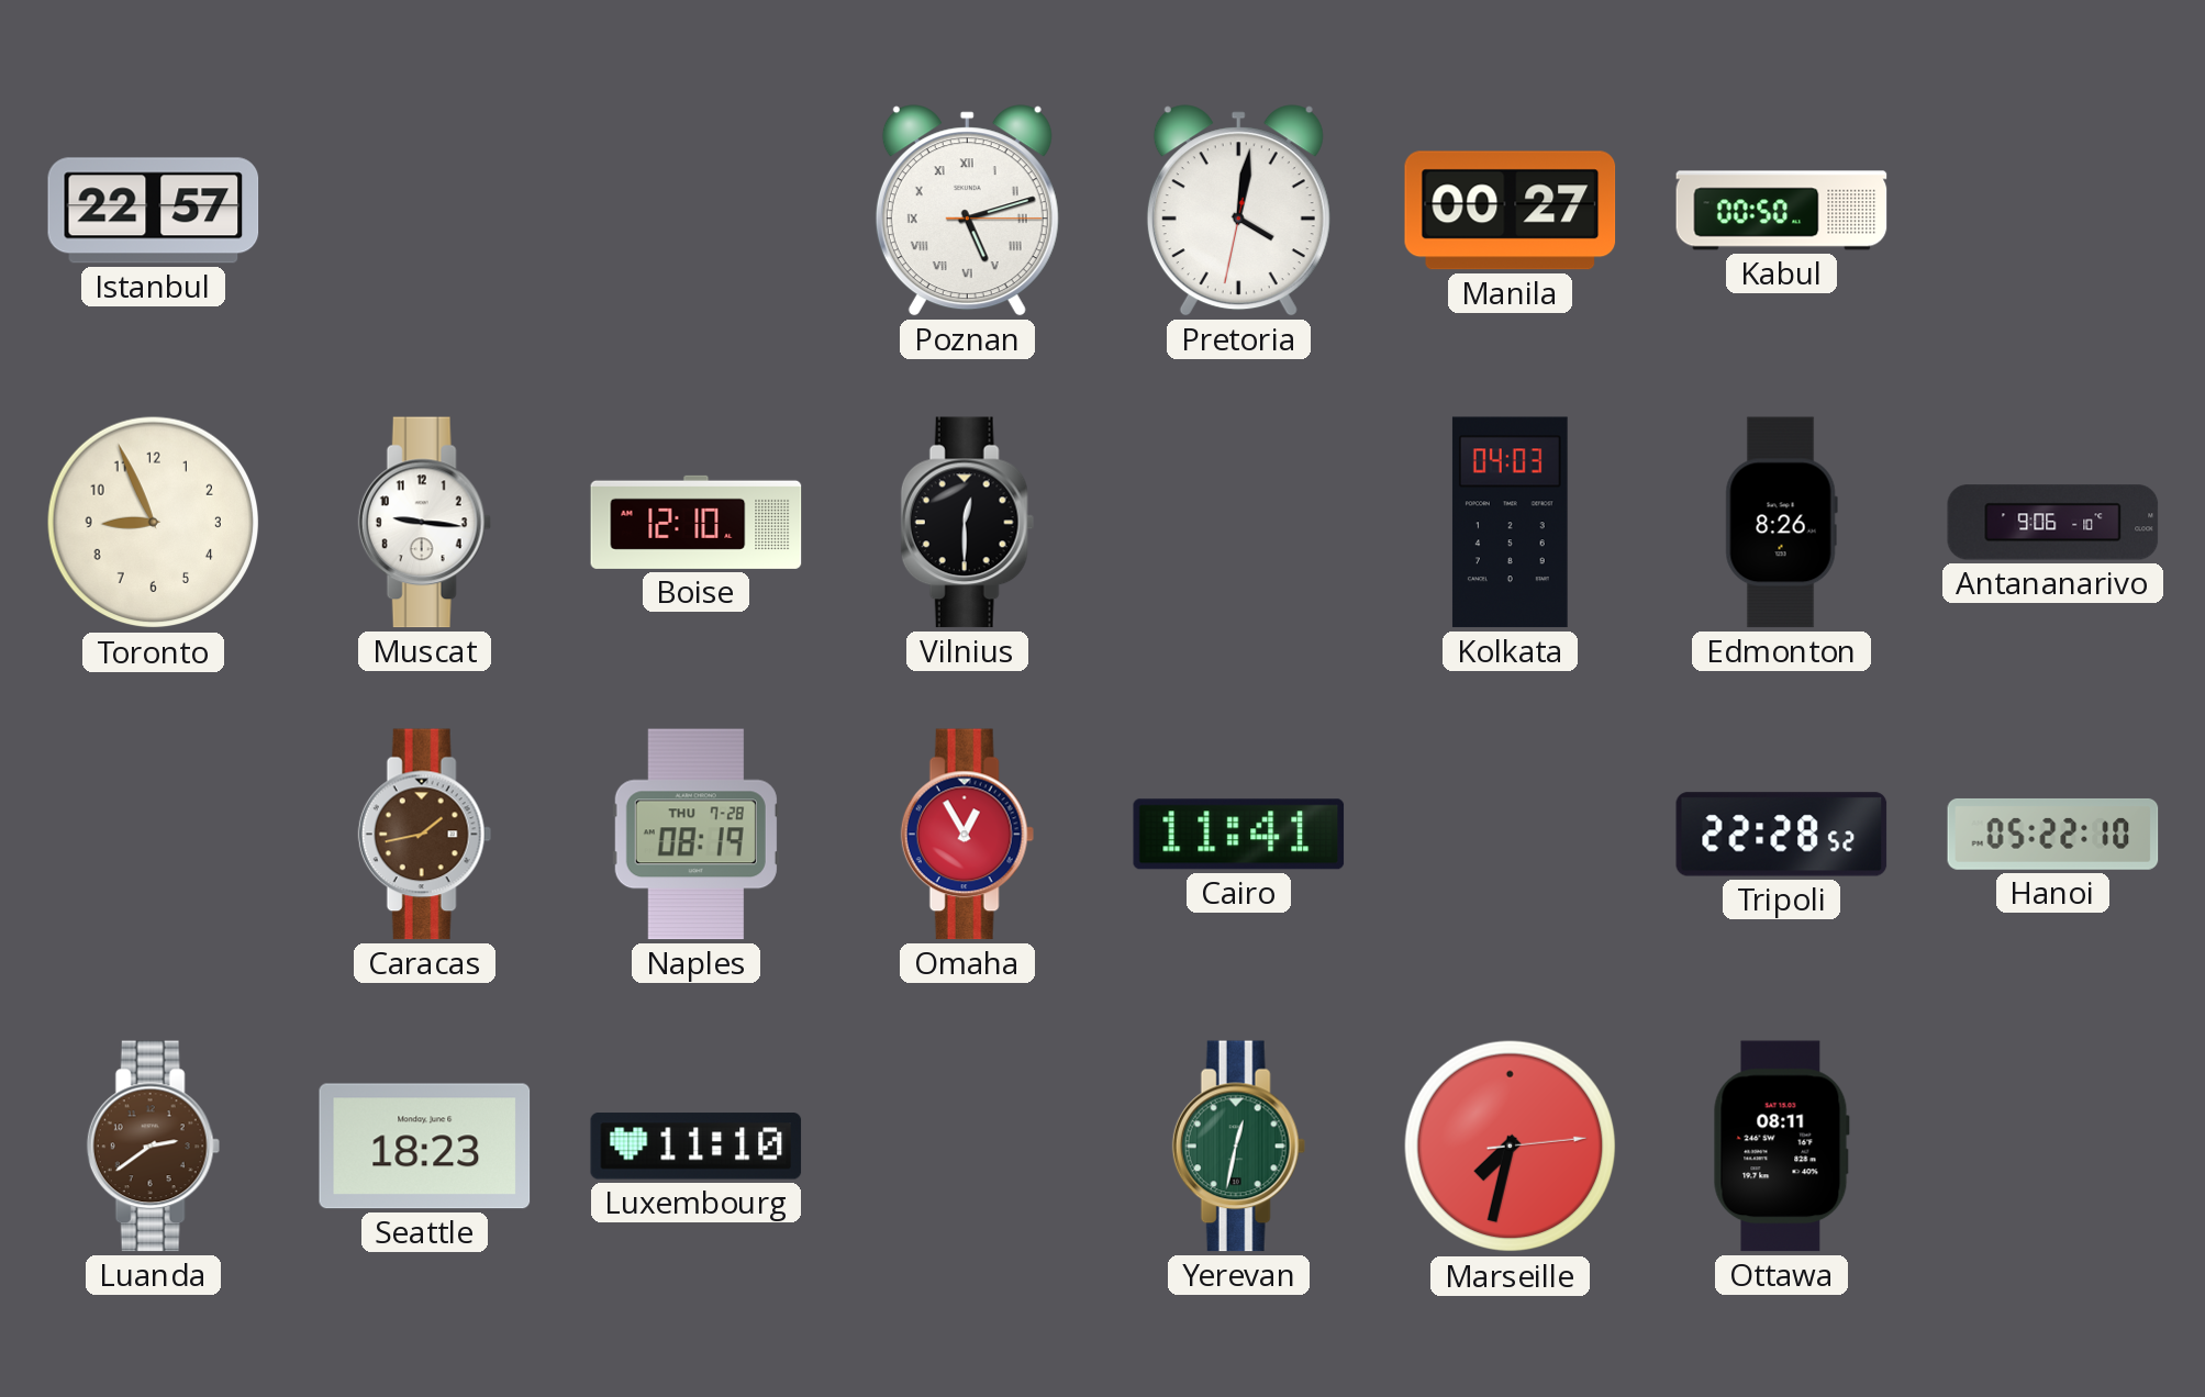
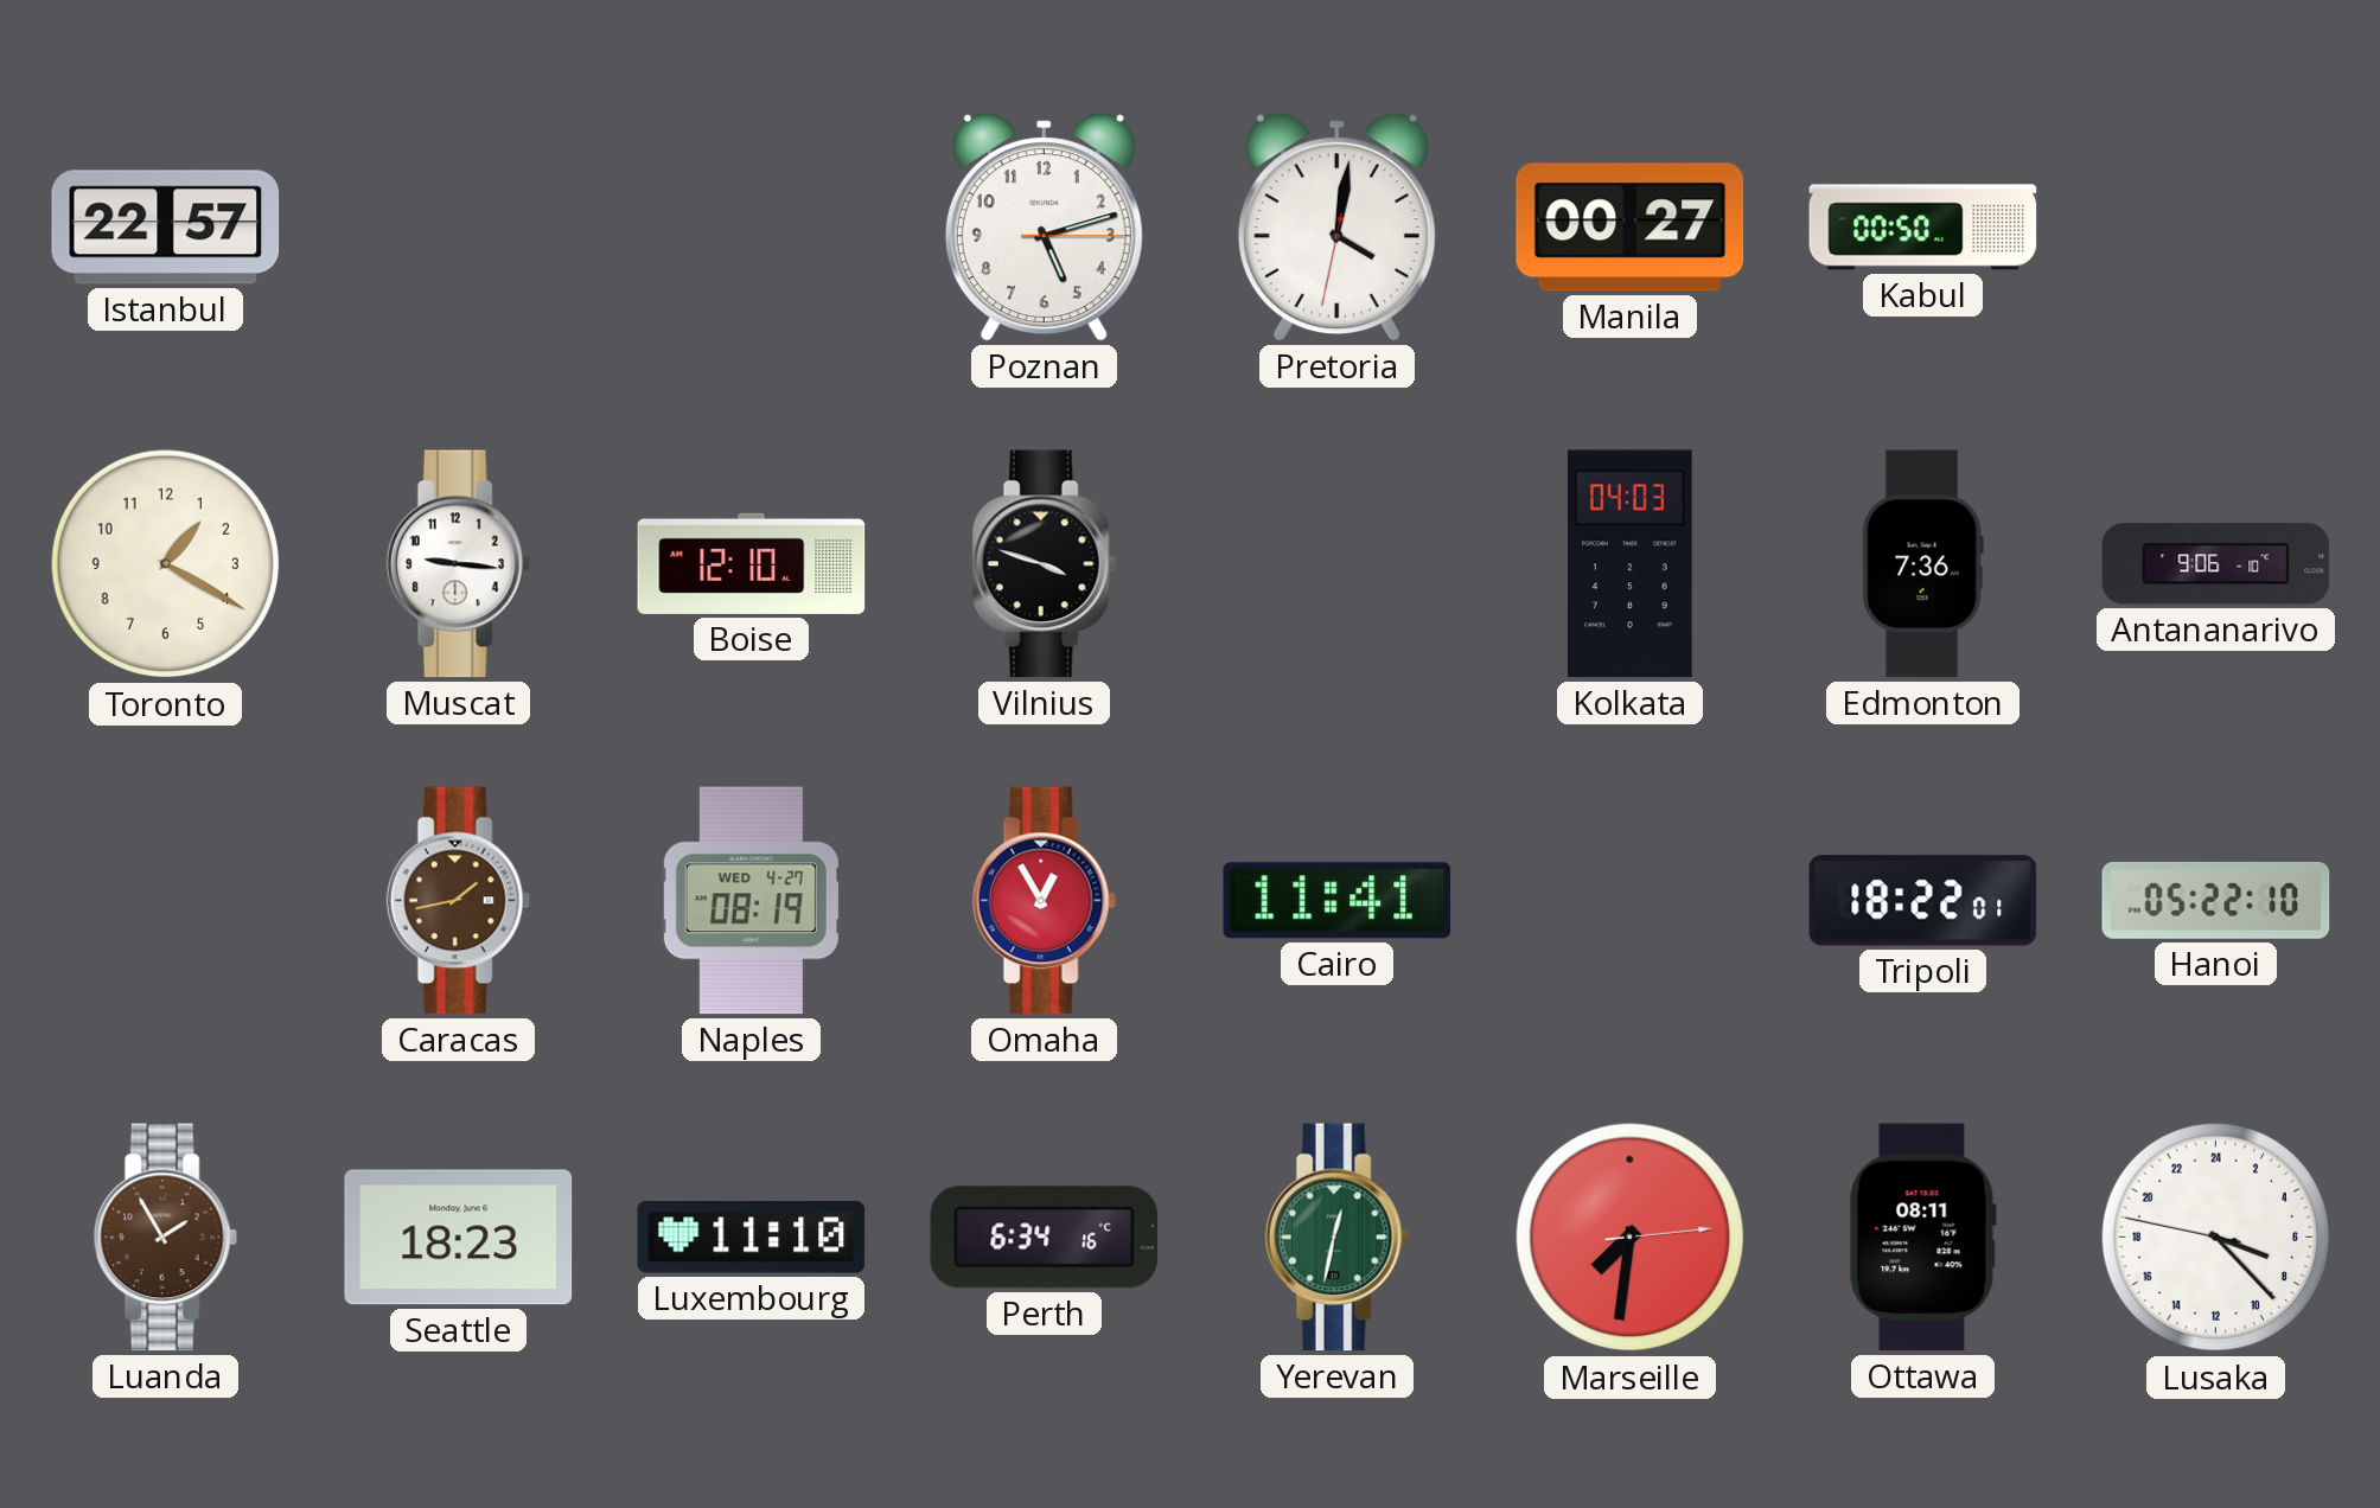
Poznan numerals: Roman -> Arabic
Toronto: 8:56 -> 1:20
Vilnius: 12:30 -> 3:48
Edmonton: 8:26 -> 7:36
Naples date: THU 7-28 -> WED 4-27
Tripoli: 22:28 -> 18:22
Luanda: 2:39 -> 1:55
Perth: none -> 6:34
Marseille: 7:32 -> 7:31
Lusaka: none -> 7:22
